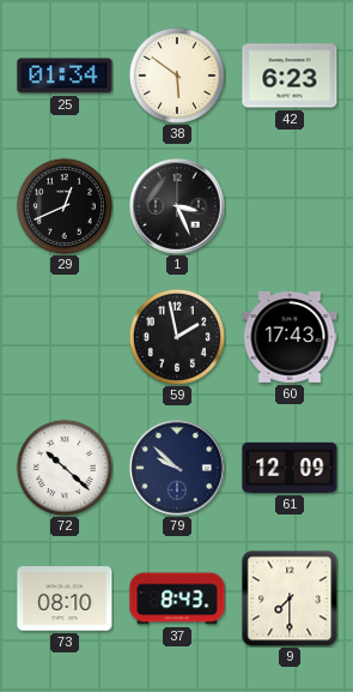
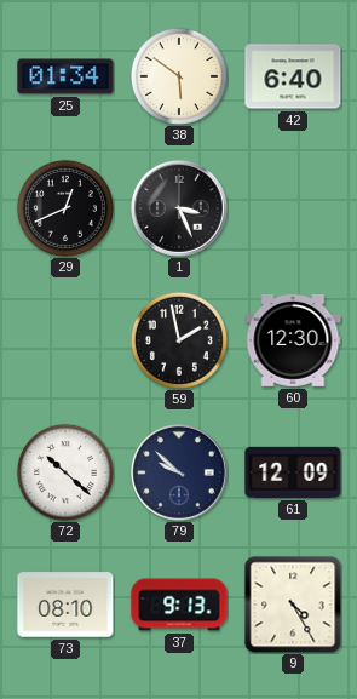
42: 6:23 -> 6:40
60: 17:43 -> 12:30
37: 8:43 -> 9:13
9: 7:30 -> 4:25
